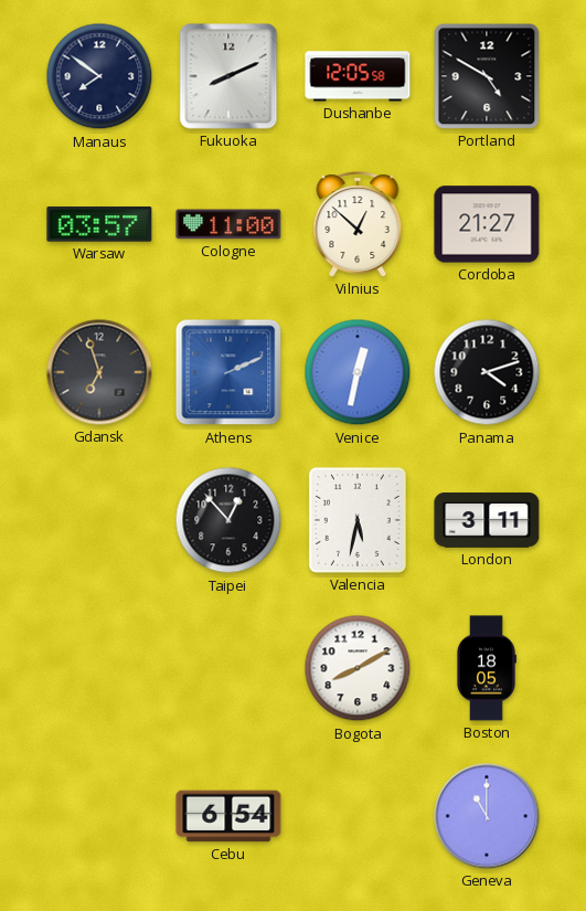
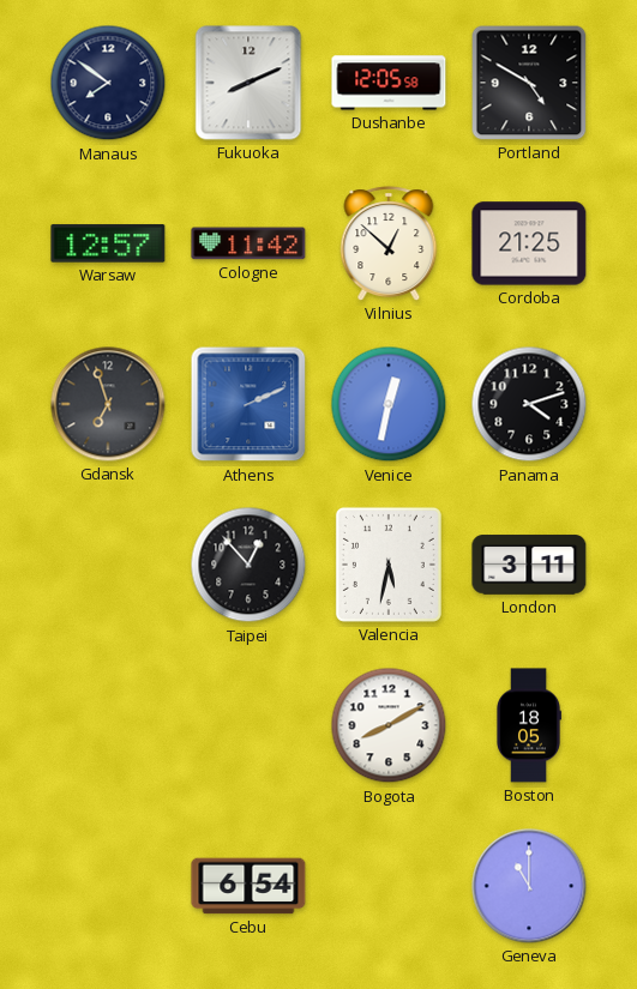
Warsaw: 03:57 -> 12:57
Cologne: 11:00 -> 11:42
Cordoba: 21:27 -> 21:25
